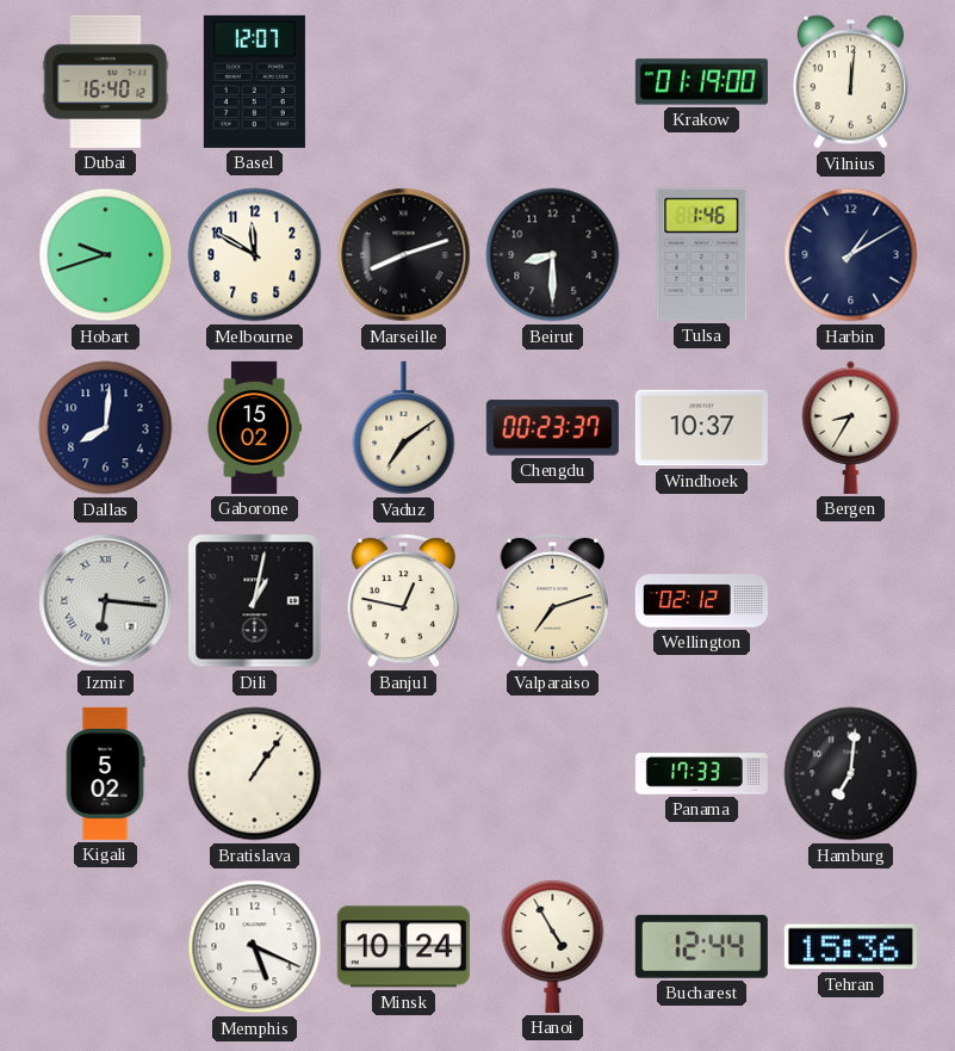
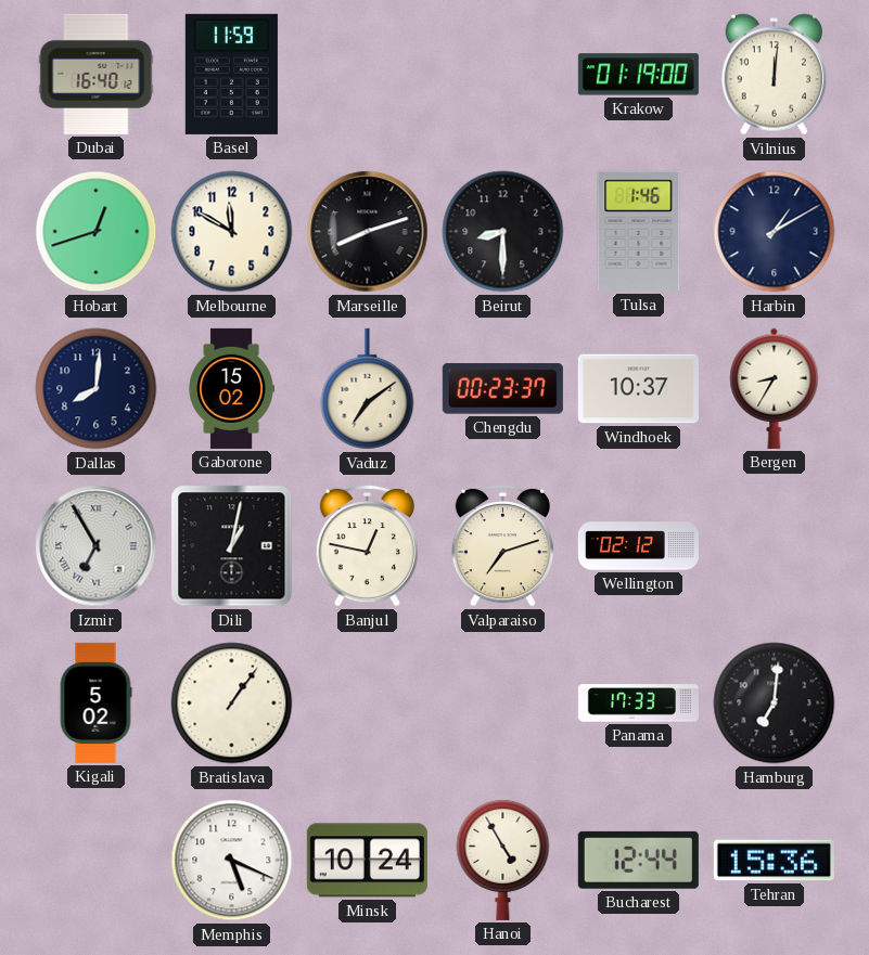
Basel: 12:07 -> 11:59
Hobart: 9:42 -> 12:42
Izmir: 6:16 -> 6:55
